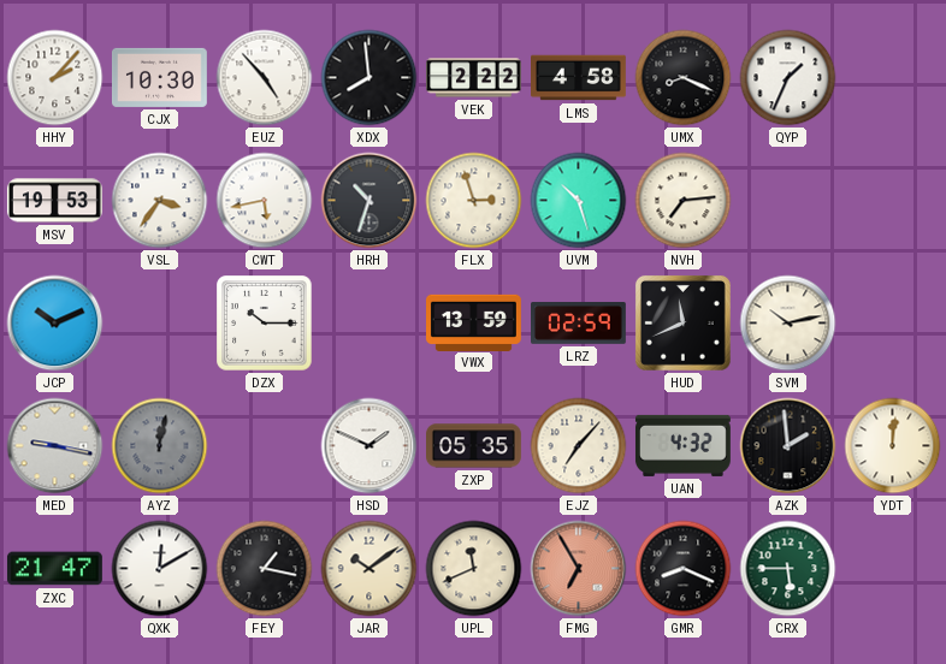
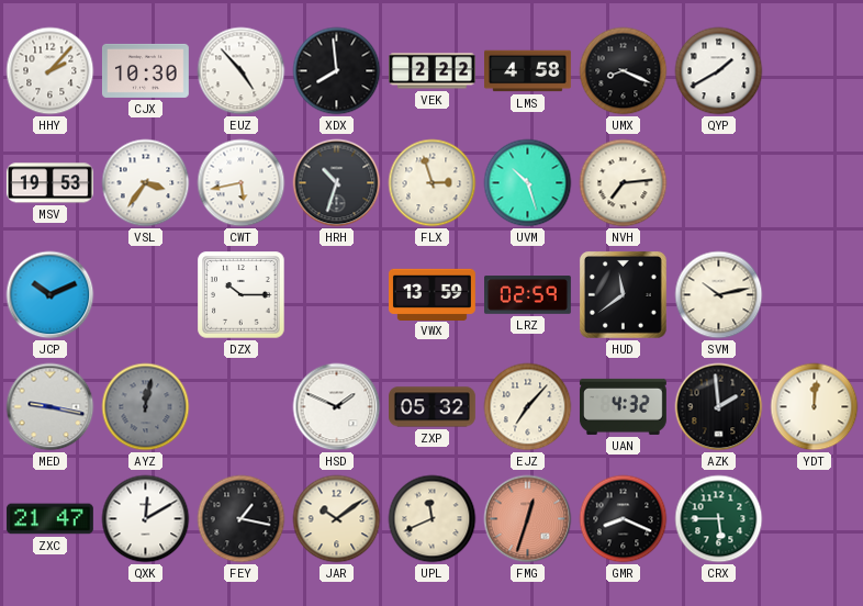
QYP: 1:34 -> 1:40
HUD: 11:41 -> 11:39
ZXP: 05:35 -> 05:32
FMG: 6:55 -> 12:33
